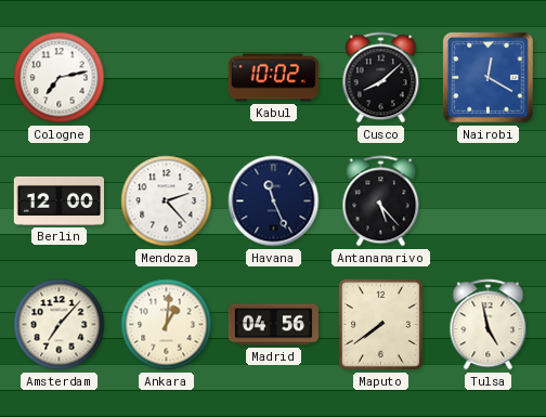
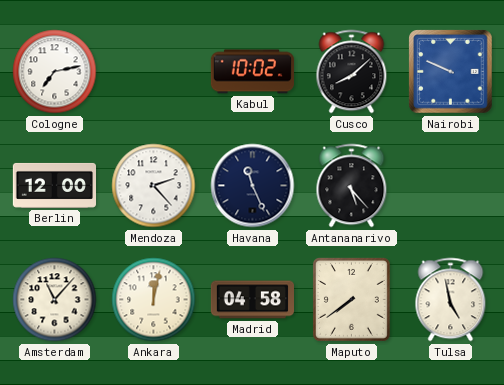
Nairobi: 12:20 -> 9:49
Amsterdam: 7:07 -> 11:07
Ankara: 1:01 -> 12:02
Madrid: 04:56 -> 04:58
